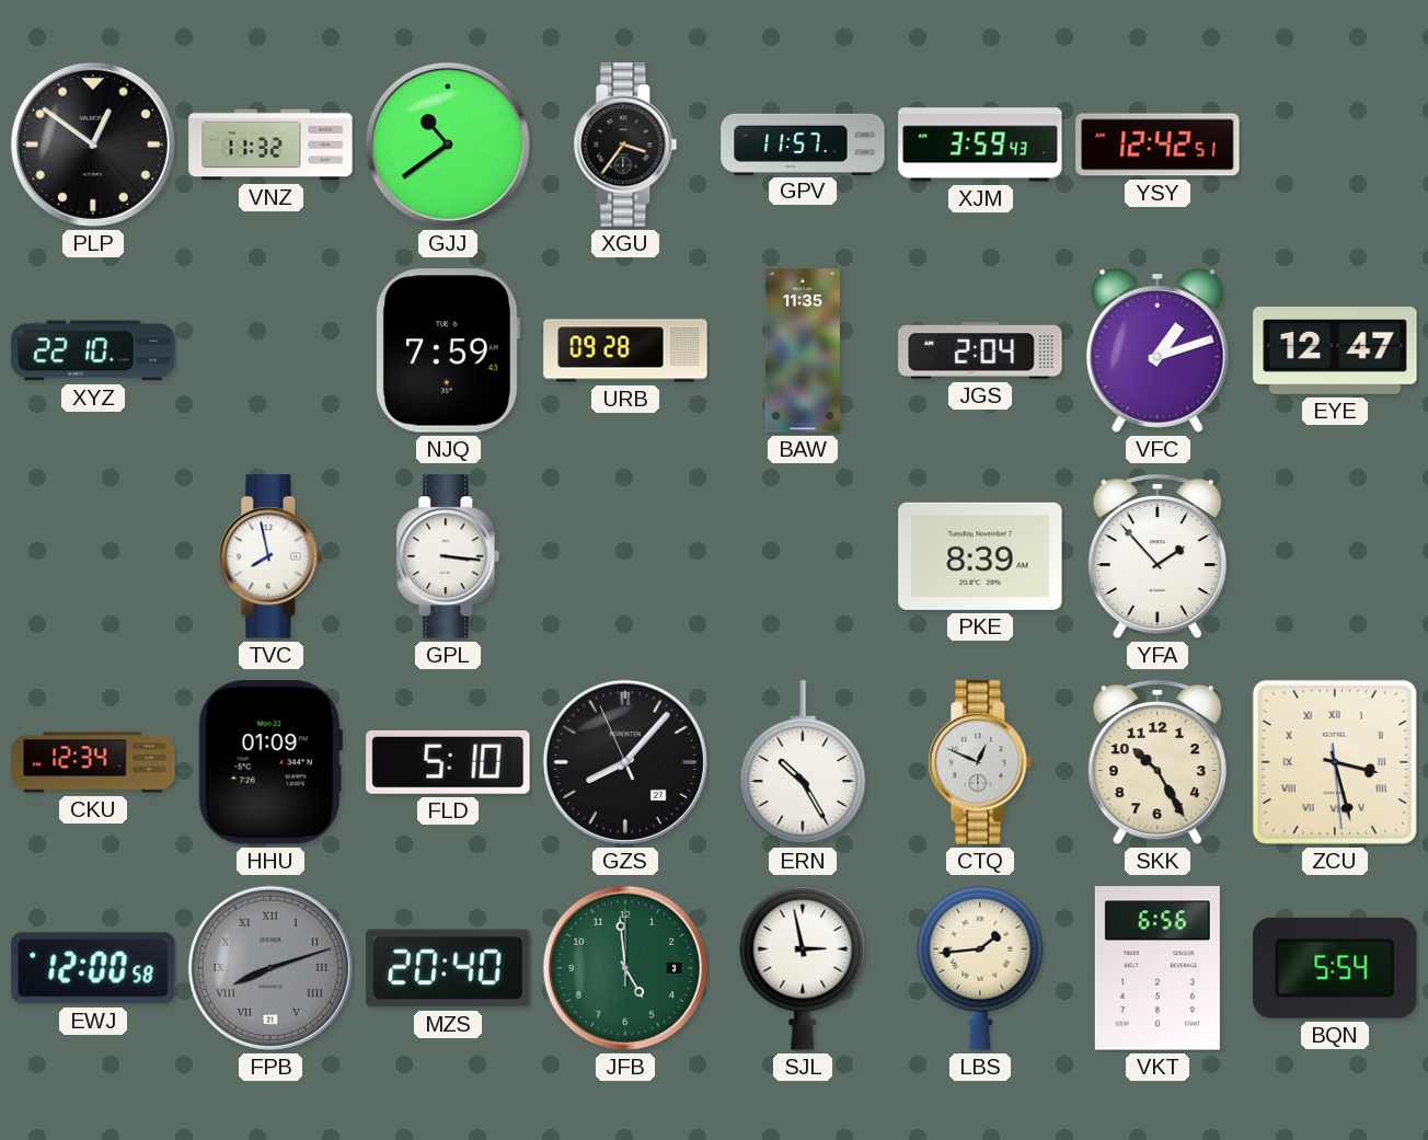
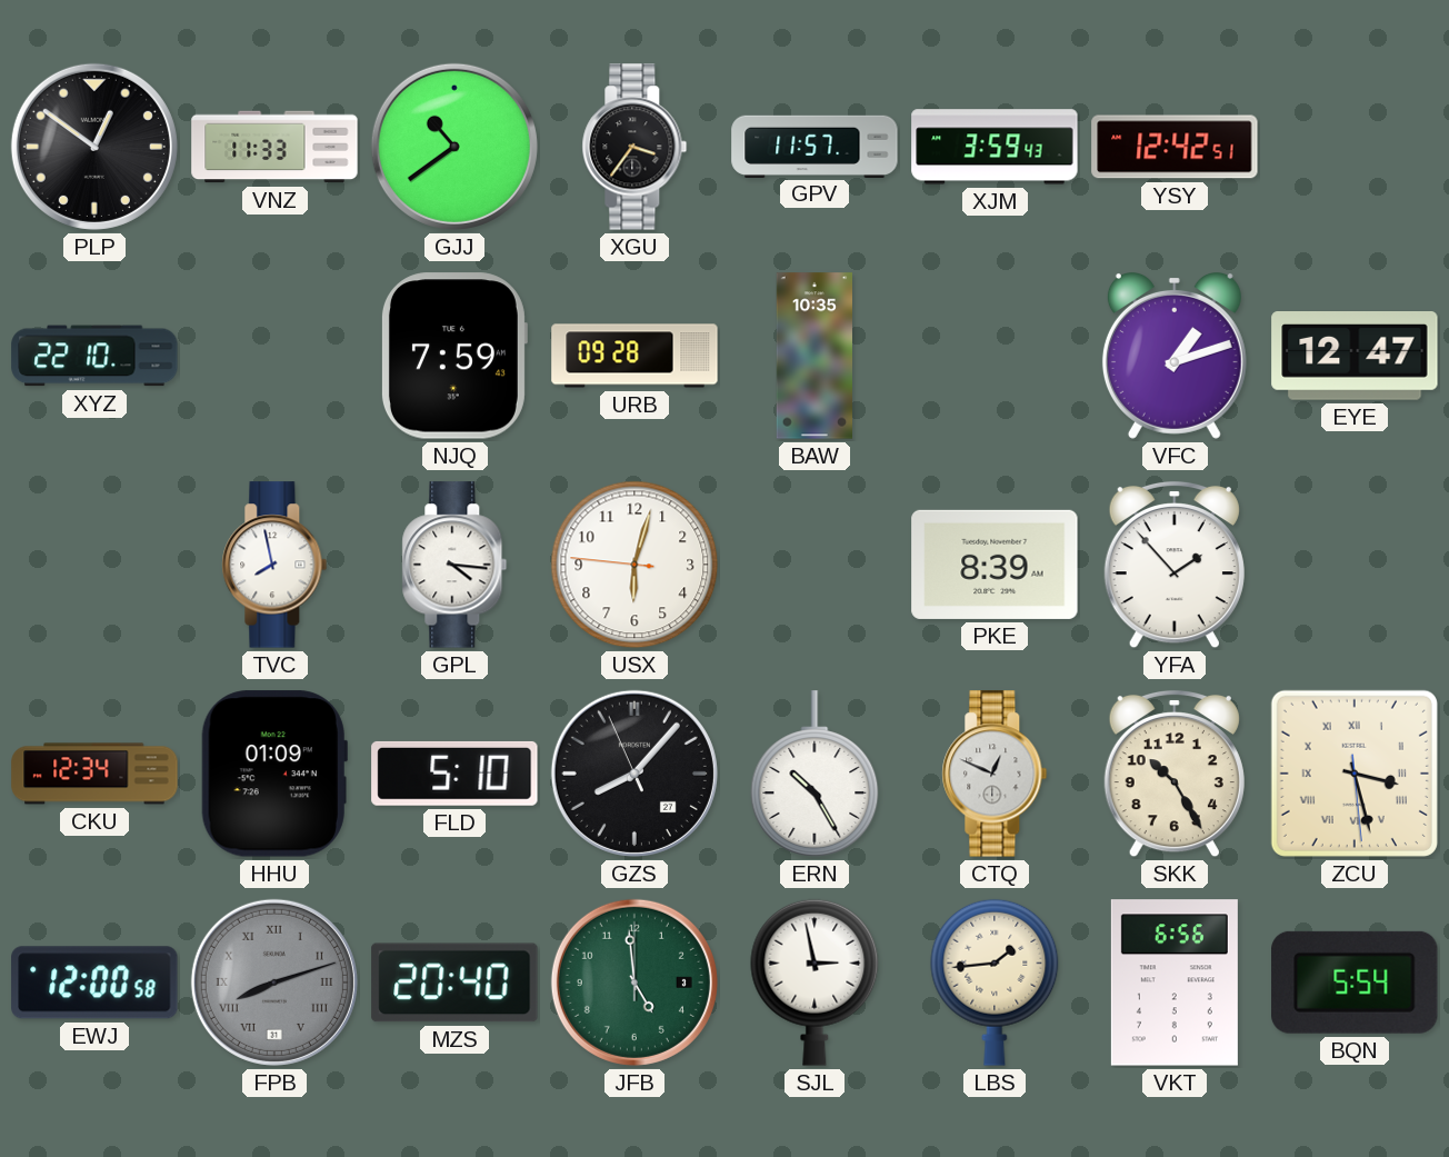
VNZ: 11:32 -> 11:33
BAW: 11:35 -> 10:35
JGS: 2:04 -> none
GPL: 3:16 -> 4:16
USX: none -> 6:02
